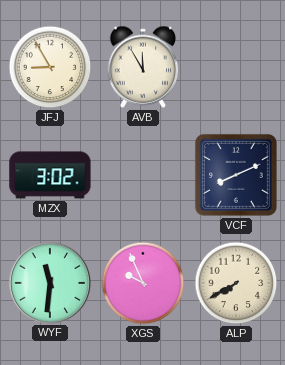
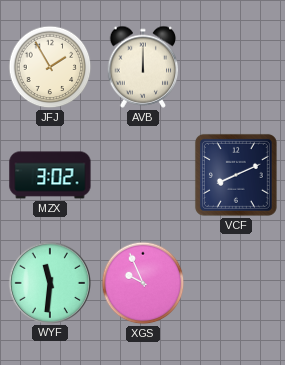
JFJ: 8:55 -> 1:55
AVB: 11:55 -> 12:00
ALP: 7:40 -> none
